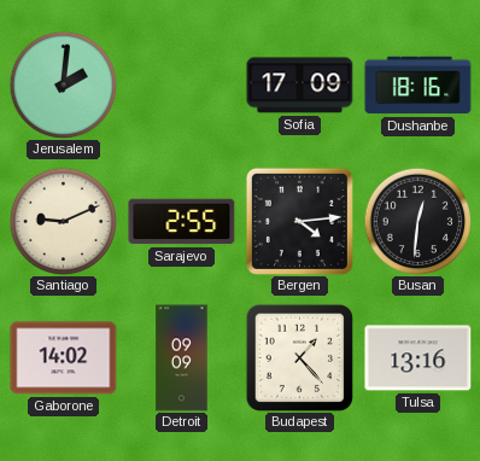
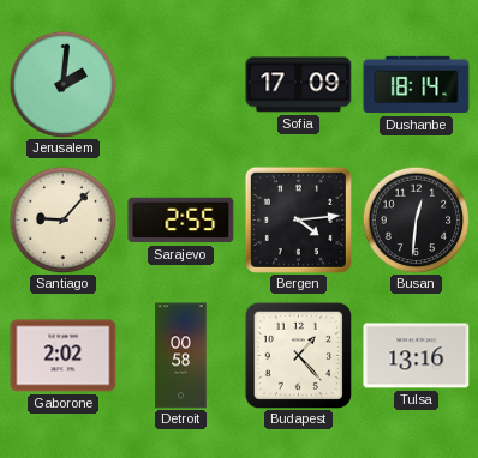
Dushanbe: 18:16 -> 18:14
Santiago: 9:11 -> 9:07
Gaborone: 14:02 -> 2:02
Detroit: 09:09 -> 00:58
